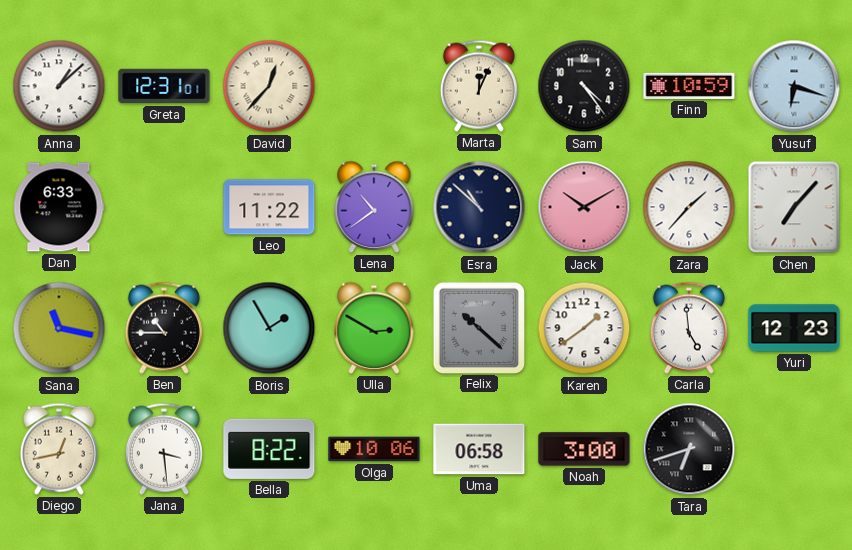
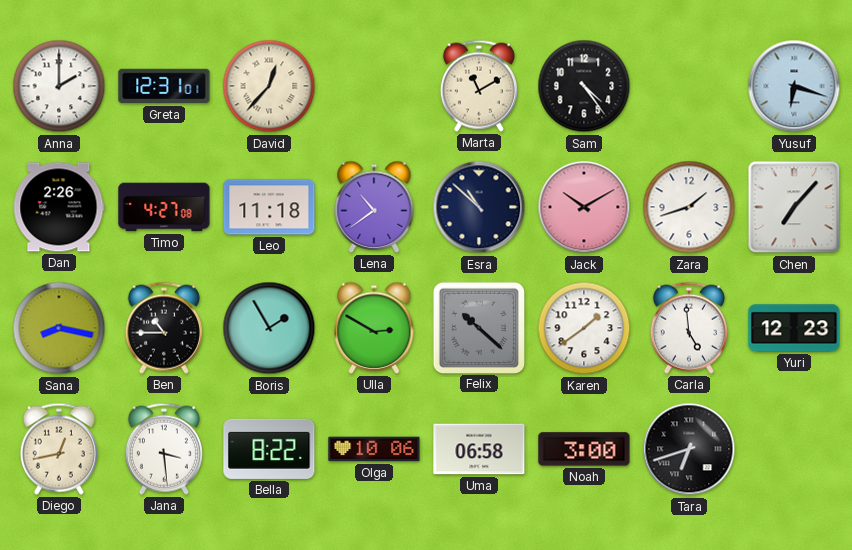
Anna: 1:08 -> 2:00
Marta: 12:04 -> 11:10
Finn: 10:59 -> none
Dan: 6:33 -> 2:26
Timo: none -> 4:27
Leo: 11:22 -> 11:18
Zara: 1:37 -> 1:42
Sana: 11:17 -> 8:17
